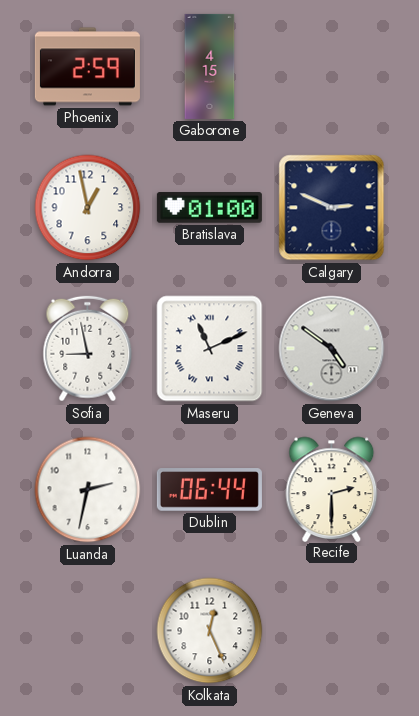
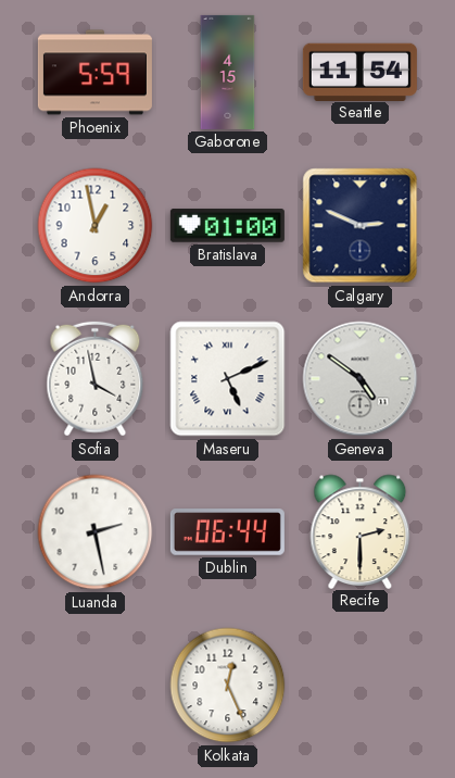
Phoenix: 2:59 -> 5:59
Seattle: none -> 11:54
Sofia: 8:58 -> 3:58
Maseru: 11:11 -> 5:11
Luanda: 2:32 -> 2:28
